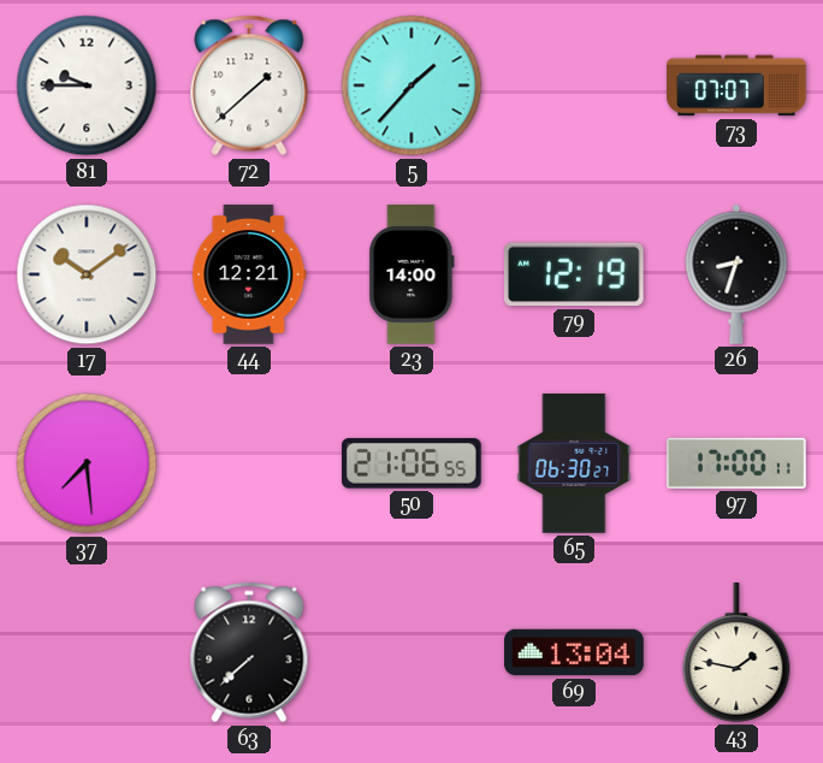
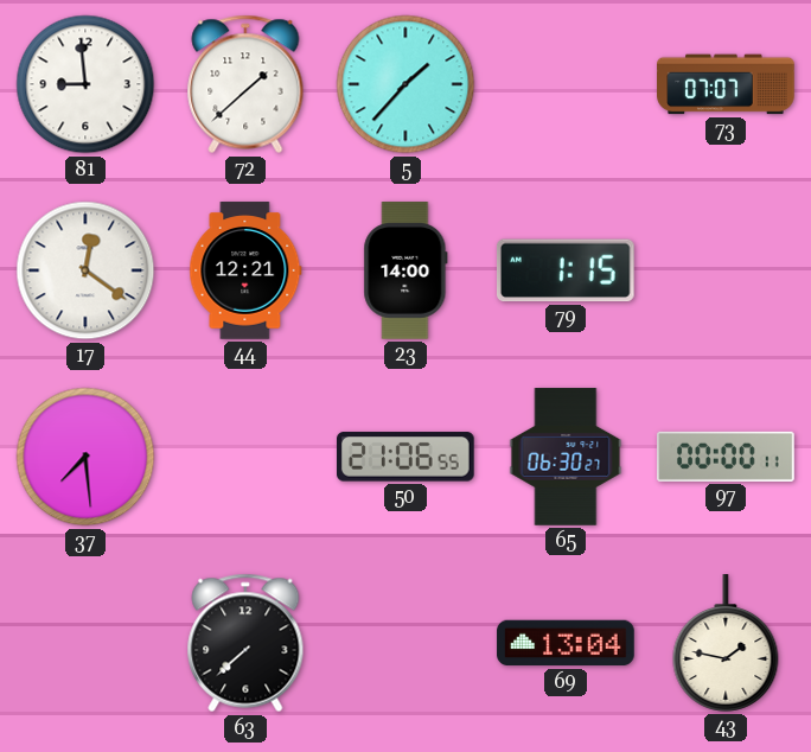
81: 9:45 -> 8:59
17: 10:09 -> 12:21
79: 12:19 -> 1:15
26: 8:33 -> none
97: 17:00 -> 00:00
